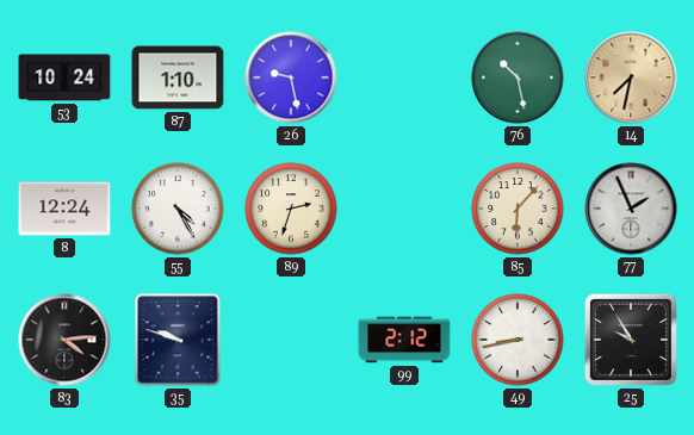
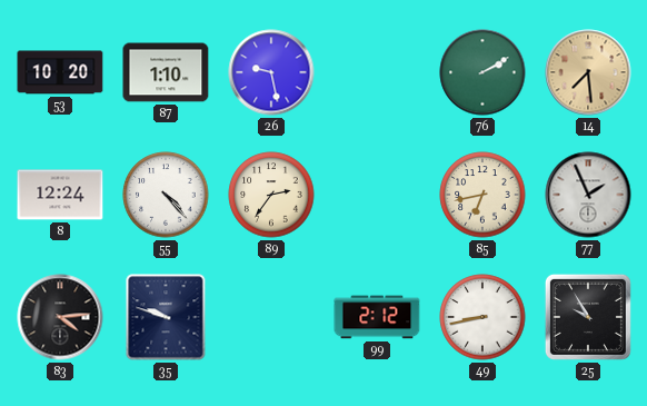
53: 10:24 -> 10:20
76: 10:28 -> 2:10
14: 7:32 -> 7:29
55: 4:25 -> 4:23
89: 2:33 -> 2:36
85: 6:07 -> 6:43
